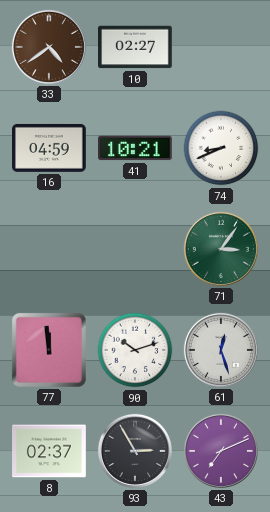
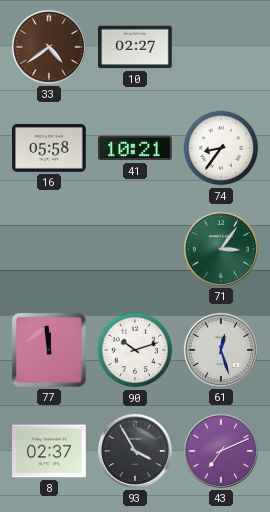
16: 04:59 -> 05:58
74: 8:41 -> 8:36
93: 2:55 -> 3:55
